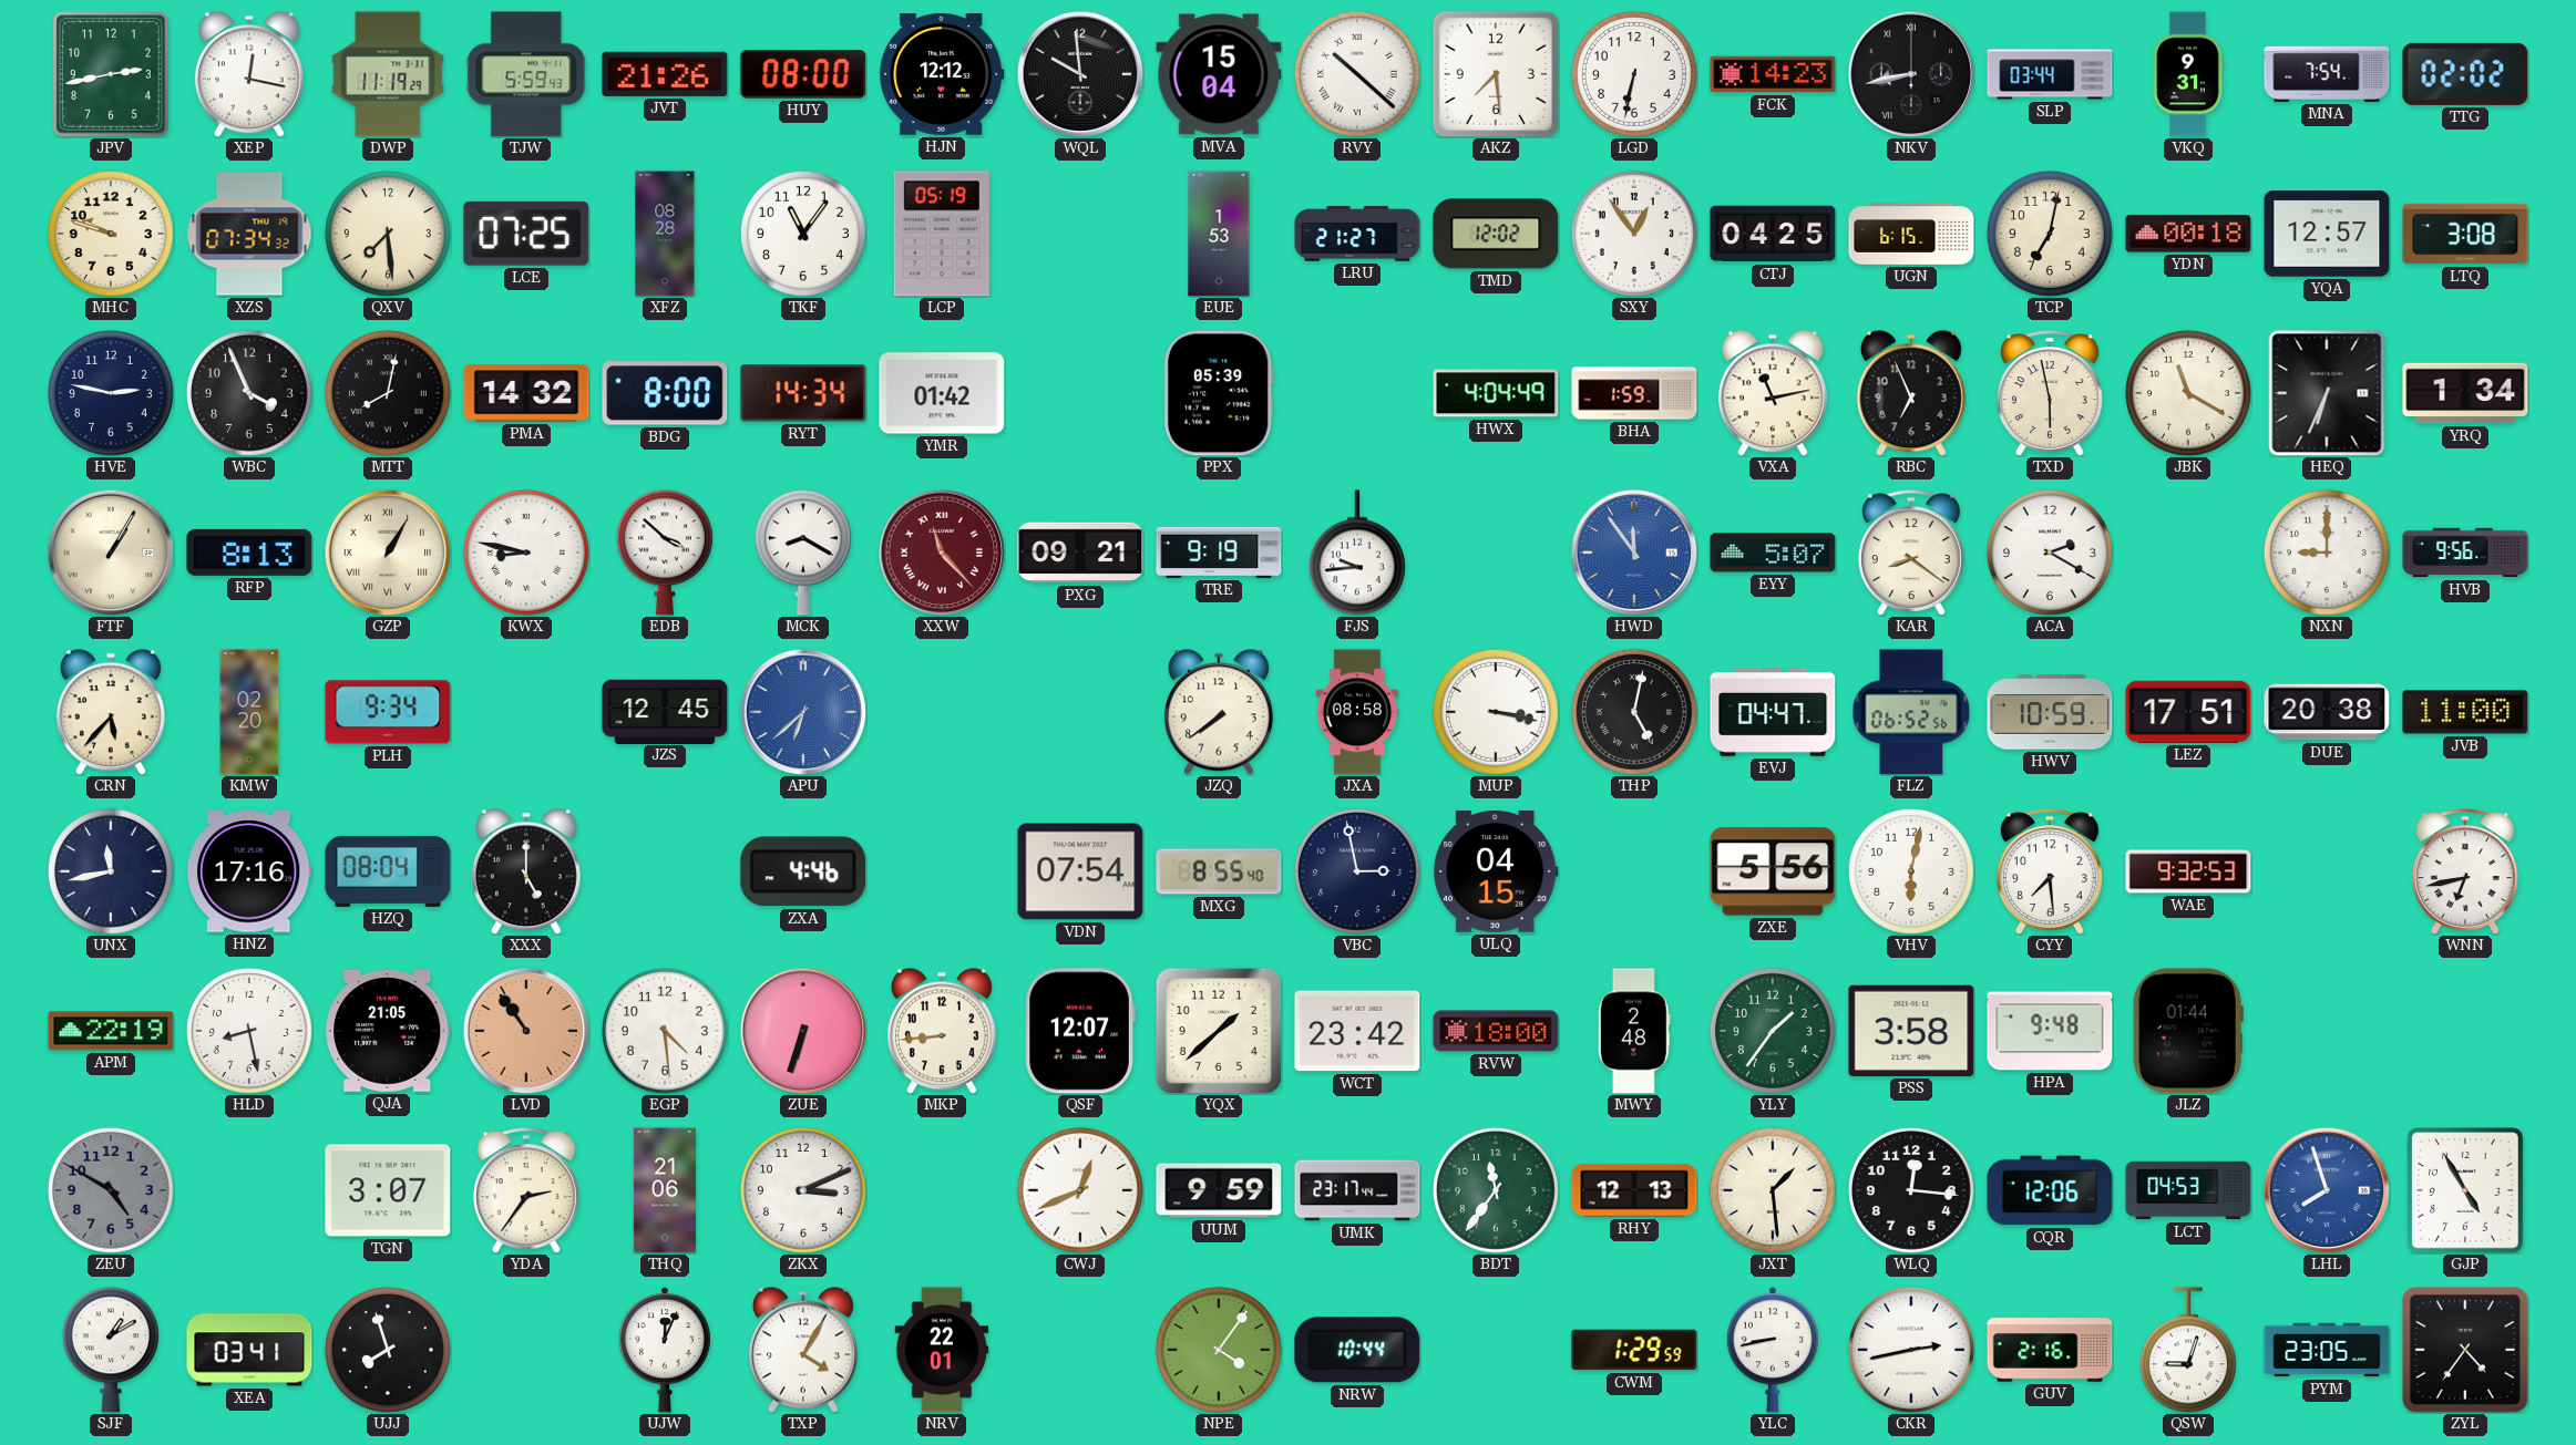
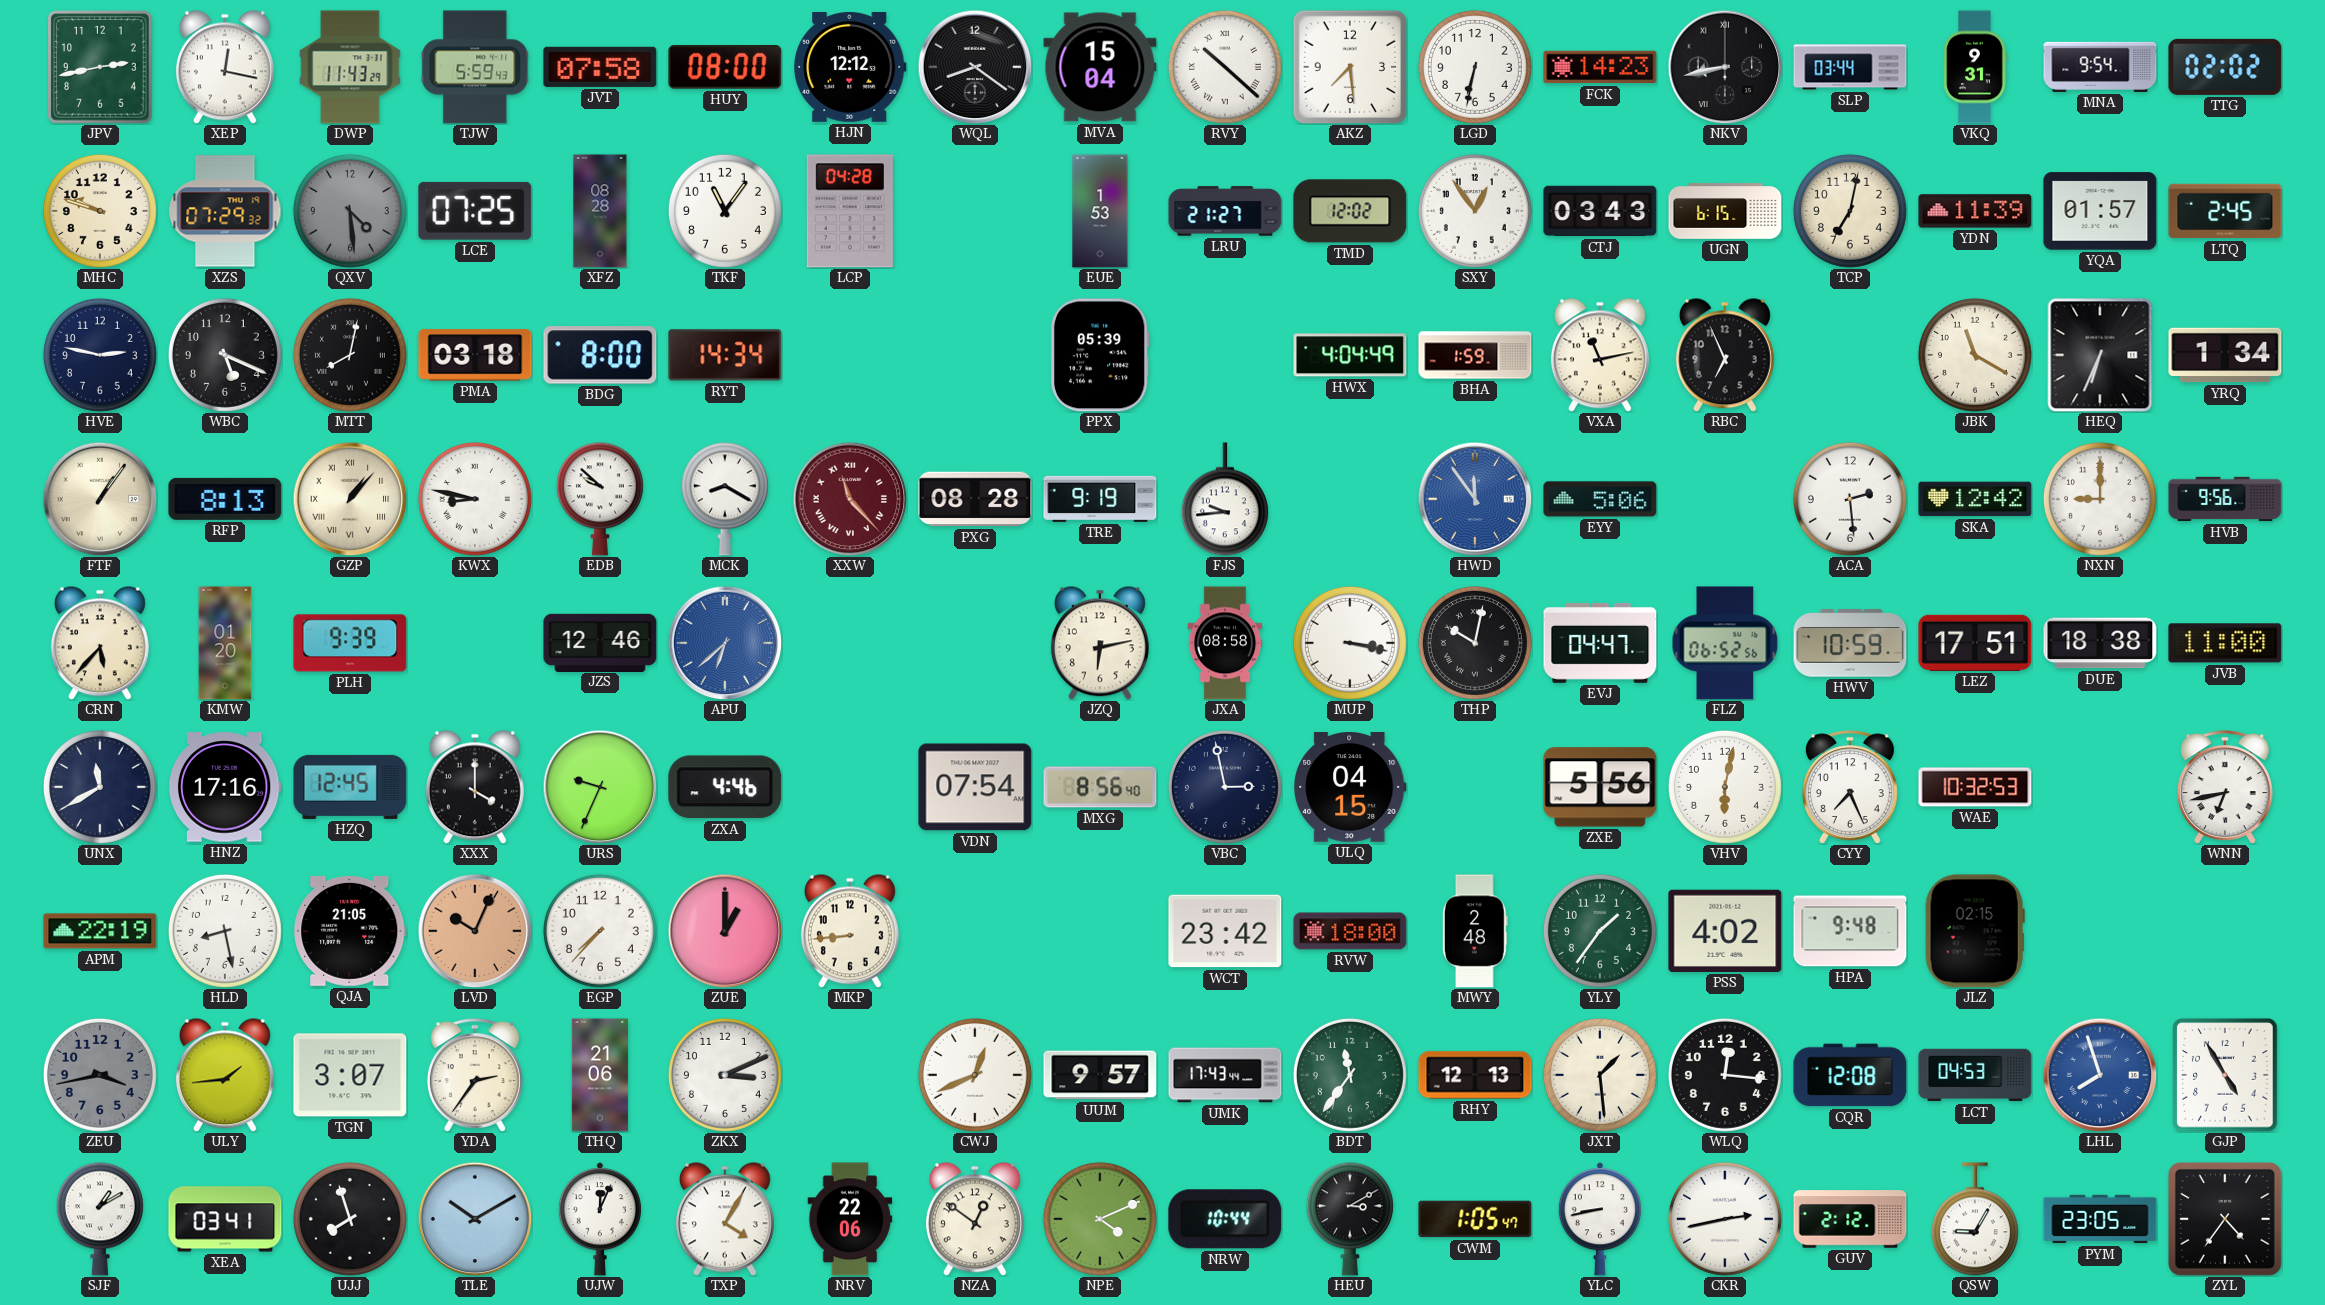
DWP: 11:19 -> 11:43
JVT: 21:26 -> 07:58
WQL: 9:59 -> 8:21
MNA: 7:54 -> 9:54
XZS: 07:34 -> 07:29
QXV: 7:29 -> 4:29
QXV dial: cream -> grey
LCP: 05:19 -> 04:28
CTJ: 04:25 -> 03:43
YDN: 00:18 -> 11:39
YQA: 12:57 -> 01:57
LTQ: 3:08 -> 2:45
WBC: 3:56 -> 5:19
PMA: 14:32 -> 03:18
YMR: 01:42 -> none
TXD: 5:58 -> none
FTF: 1:05 -> 1:06
GZP: 1:05 -> 1:07
EDB: 3:52 -> 9:52
PXG: 09:21 -> 08:28
EYY: 5:07 -> 5:06
KAR: 8:21 -> none
ACA: 2:20 -> 2:29
SKA: none -> 12:42
KMW: 02:20 -> 01:20
PLH: 9:34 -> 9:39
JZS: 12:45 -> 12:46
JZQ: 7:39 -> 6:13
THP: 5:02 -> 10:02
DUE: 20:38 -> 18:38
UNX: 11:43 -> 11:40
HZQ: 08:04 -> 12:45
XXX: 5:00 -> 4:00
URS: none -> 9:34
MXG: 8:55 -> 8:56
CYY: 7:29 -> 7:26
WAE: 9:32 -> 10:32
LVD: 10:54 -> 10:04
EGP: 4:29 -> 7:37
ZUE: 6:33 -> 1:00
QSF: 12:07 -> none
YQX: 1:38 -> none
PSS: 3:58 -> 4:02
JLZ: 01:44 -> 02:15
ZEU: 4:50 -> 3:43
ULY: none -> 1:44
UUM: 9:59 -> 9:57
UMK: 23:17 -> 17:43
CQR: 12:06 -> 12:08
TLE: none -> 10:10
NRV: 22:01 -> 22:06
NZA: none -> 12:51
NPE: 4:06 -> 4:11
HEU: none -> 3:10
CWM: 1:29 -> 1:05
GUV: 2:16 -> 2:12
QSW: 9:03 -> 9:05
